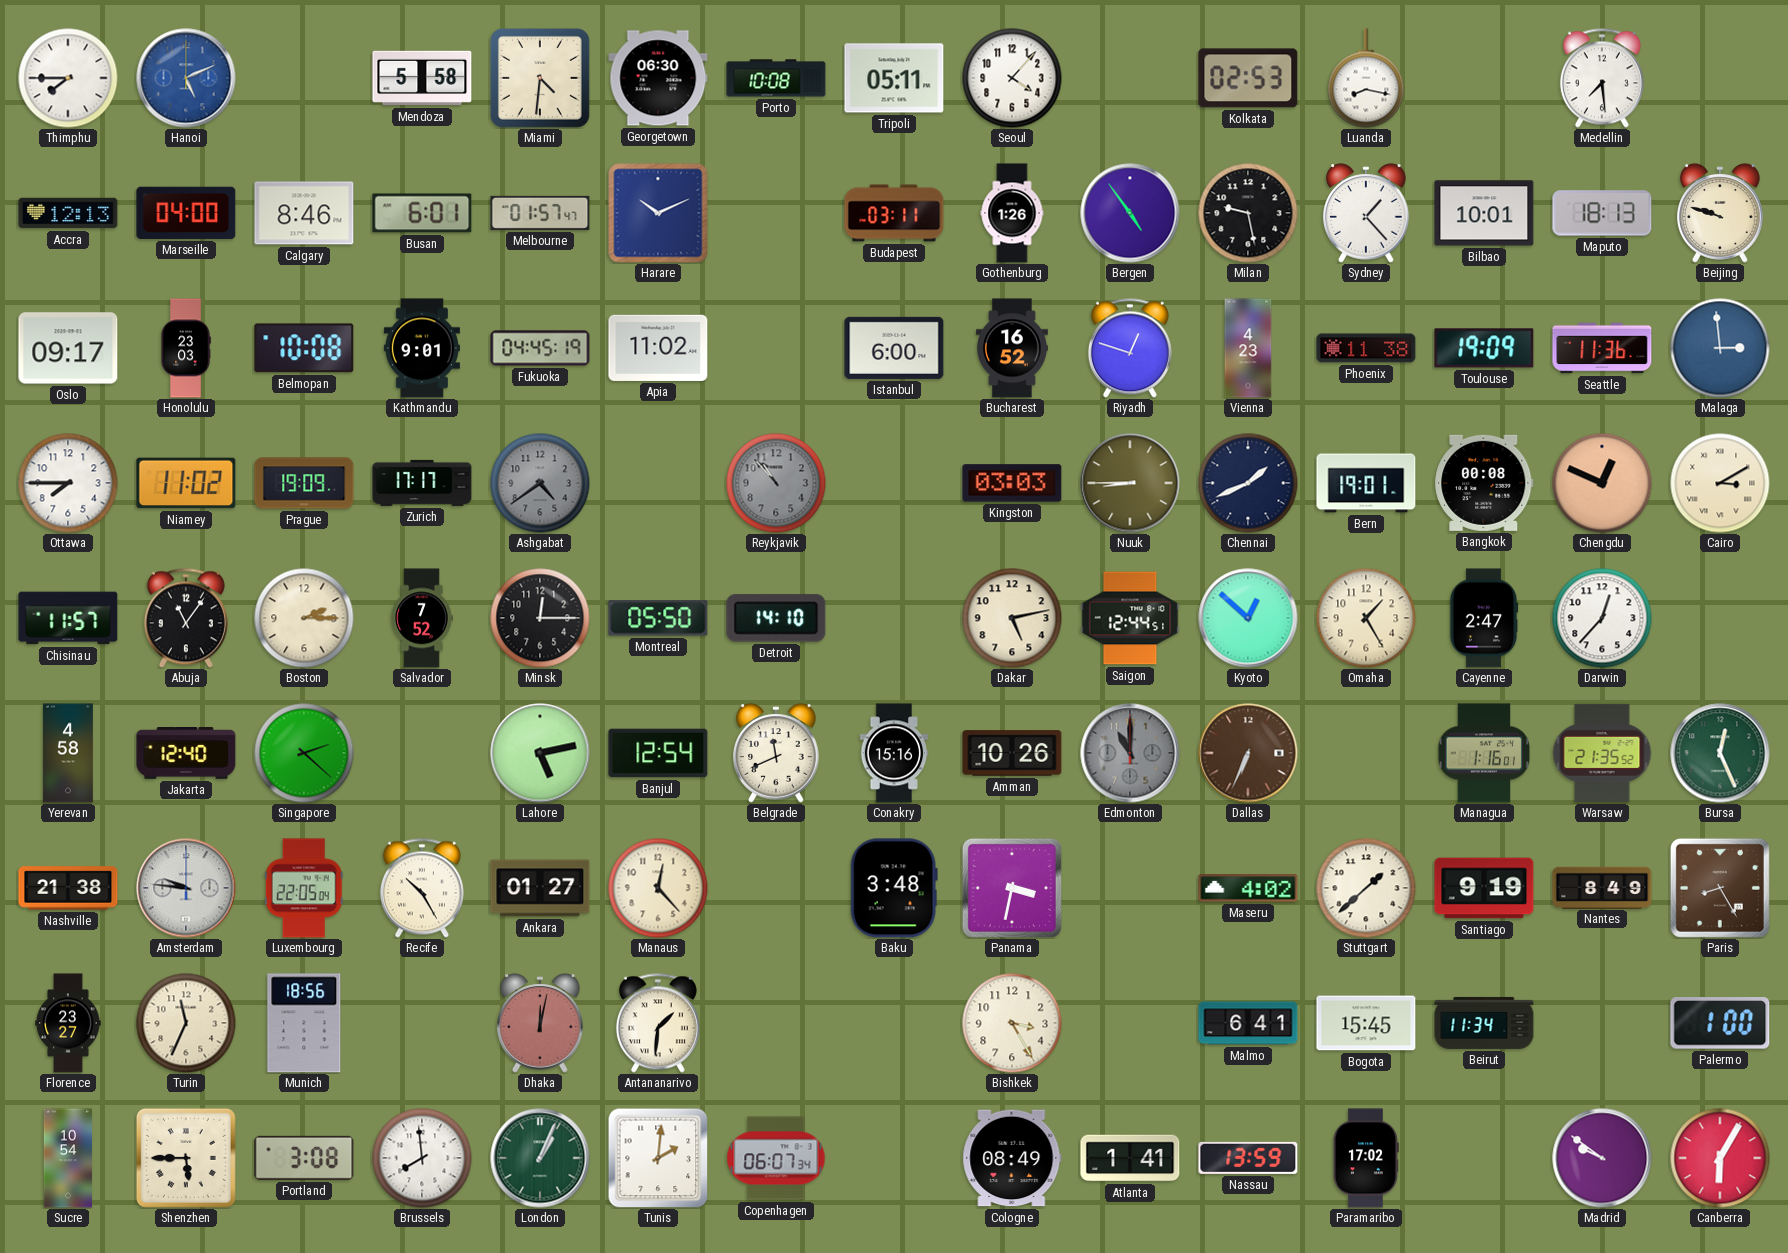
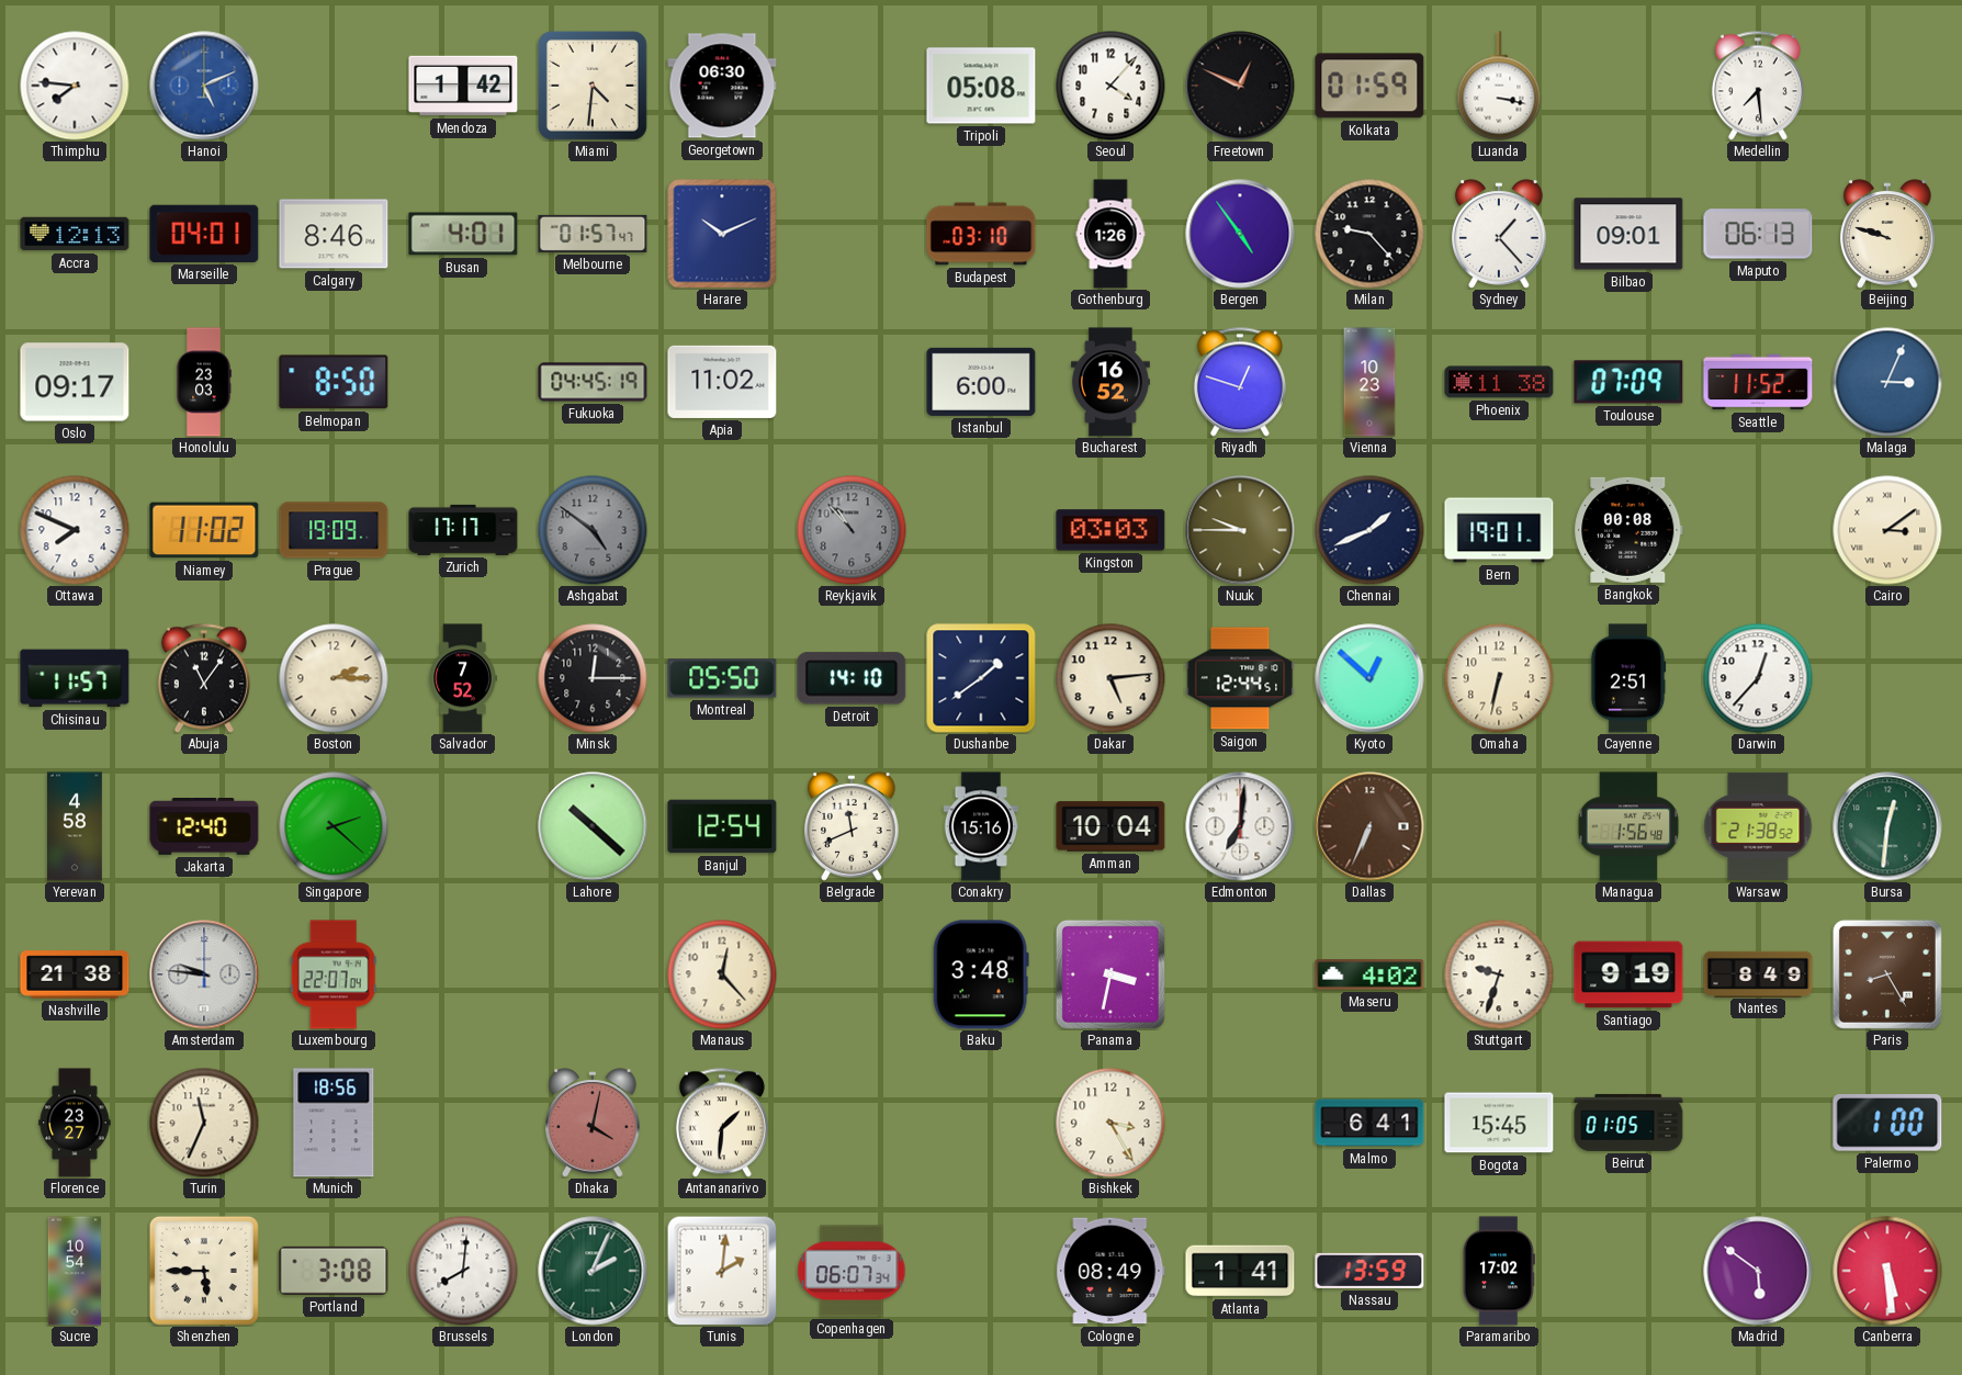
Thimphu: 7:45 -> 7:46
Mendoza: 5:58 -> 1:42
Porto: 10:08 -> none
Tripoli: 05:11 -> 05:08
Freetown: none -> 12:49
Kolkata: 02:53 -> 01:59
Luanda: 8:17 -> 3:17
Marseille: 04:00 -> 04:01
Busan: 6:01 -> 4:01
Budapest: 03:11 -> 03:10
Milan: 9:28 -> 9:23
Bilbao: 10:01 -> 09:01
Maputo: 18:13 -> 06:13
Belmopan: 10:08 -> 8:50
Kathmandu: 9:01 -> none
Vienna: 4:23 -> 10:23
Toulouse: 19:09 -> 07:09
Seattle: 11:36 -> 11:52
Malaga: 2:59 -> 3:04
Ottawa: 7:45 -> 7:49
Ashgabat: 4:39 -> 4:51
Nuuk: 8:45 -> 9:45
Chengdu: 12:49 -> none
Cairo: 3:10 -> 3:09
Dushanbe: none -> 1:39
Dakar: 5:13 -> 5:14
Omaha: 1:25 -> 6:32
Cayenne: 2:47 -> 2:51
Lahore: 5:13 -> 10:22
Amman: 10:26 -> 10:04
Edmonton: 11:00 -> 7:01
Edmonton dial: grey -> white
Managua: 1:16 -> 1:56
Warsaw: 21:35 -> 21:38
Bursa: 12:26 -> 12:31
Luxembourg: 22:05 -> 22:07
Recife: 10:25 -> none
Ankara: 01:27 -> none
Stuttgart: 1:38 -> 9:33
Dhaka: 12:02 -> 4:02
Beirut: 11:34 -> 01:05
Brussels: 7:59 -> 8:01
London: 1:04 -> 2:04
Madrid: 9:51 -> 5:51
Canberra: 6:05 -> 5:29
